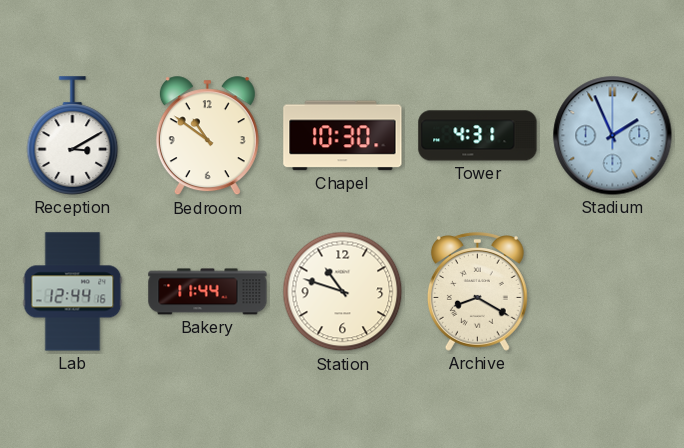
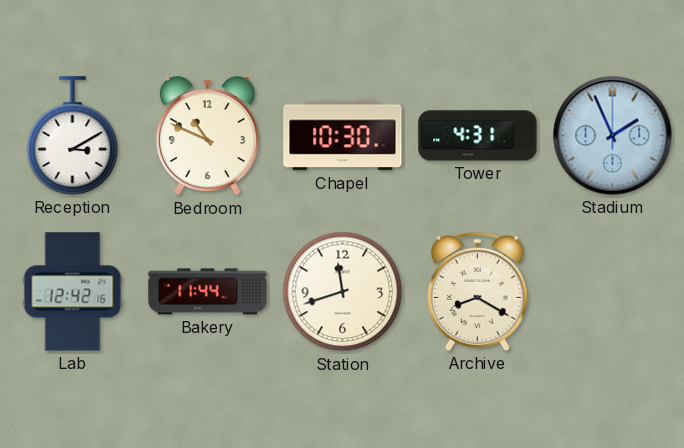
Bedroom: 10:51 -> 10:49
Lab: 12:44 -> 12:42
Station: 10:48 -> 11:42
